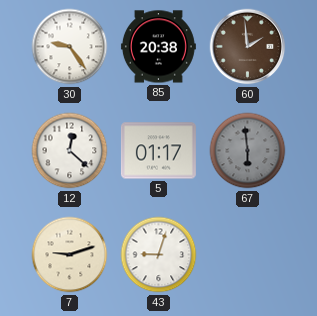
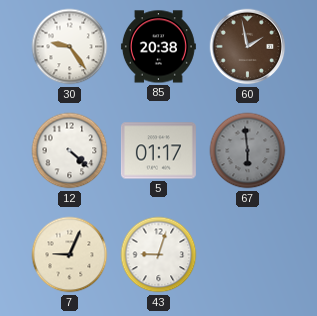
60: 1:59 -> 1:58
12: 12:22 -> 4:22
7: 9:12 -> 9:04
